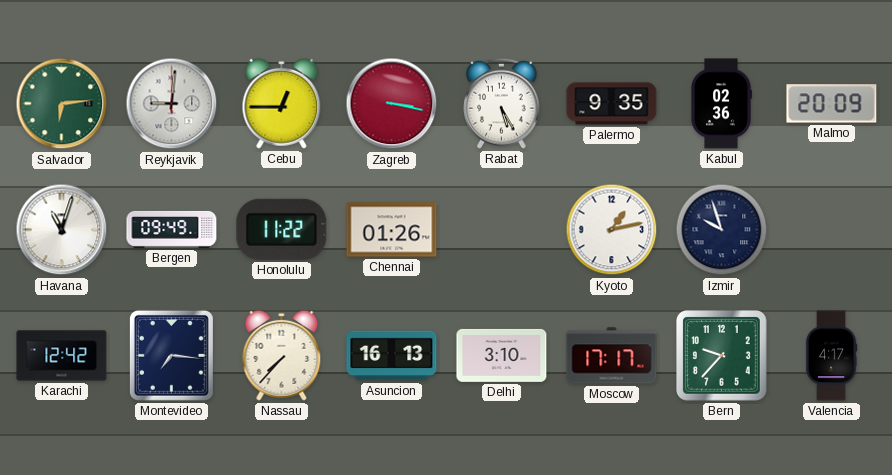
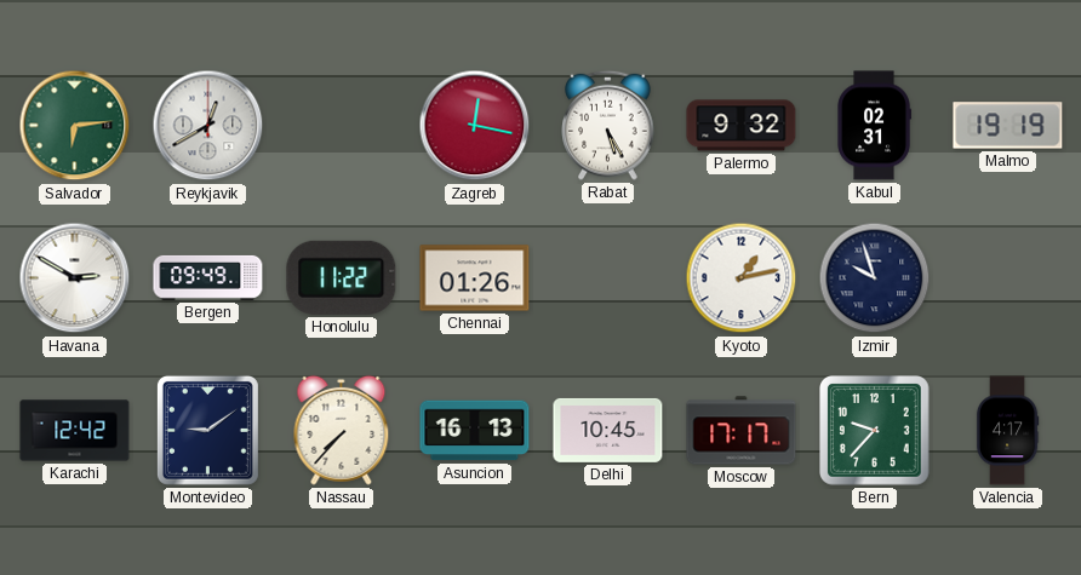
Reykjavik: 9:01 -> 12:40
Cebu: 12:45 -> none
Zagreb: 3:17 -> 12:17
Palermo: 9:35 -> 9:32
Kabul: 02:36 -> 02:31
Malmo: 20:09 -> 19:19
Havana: 11:03 -> 2:50
Montevideo: 7:16 -> 9:09
Delhi: 3:10 -> 10:45
